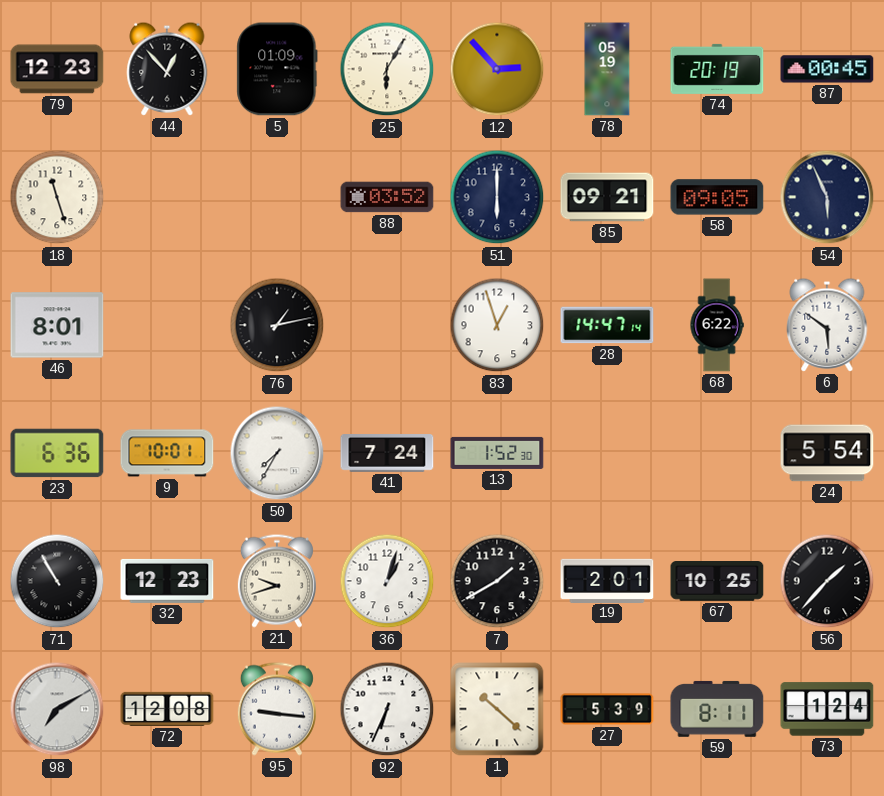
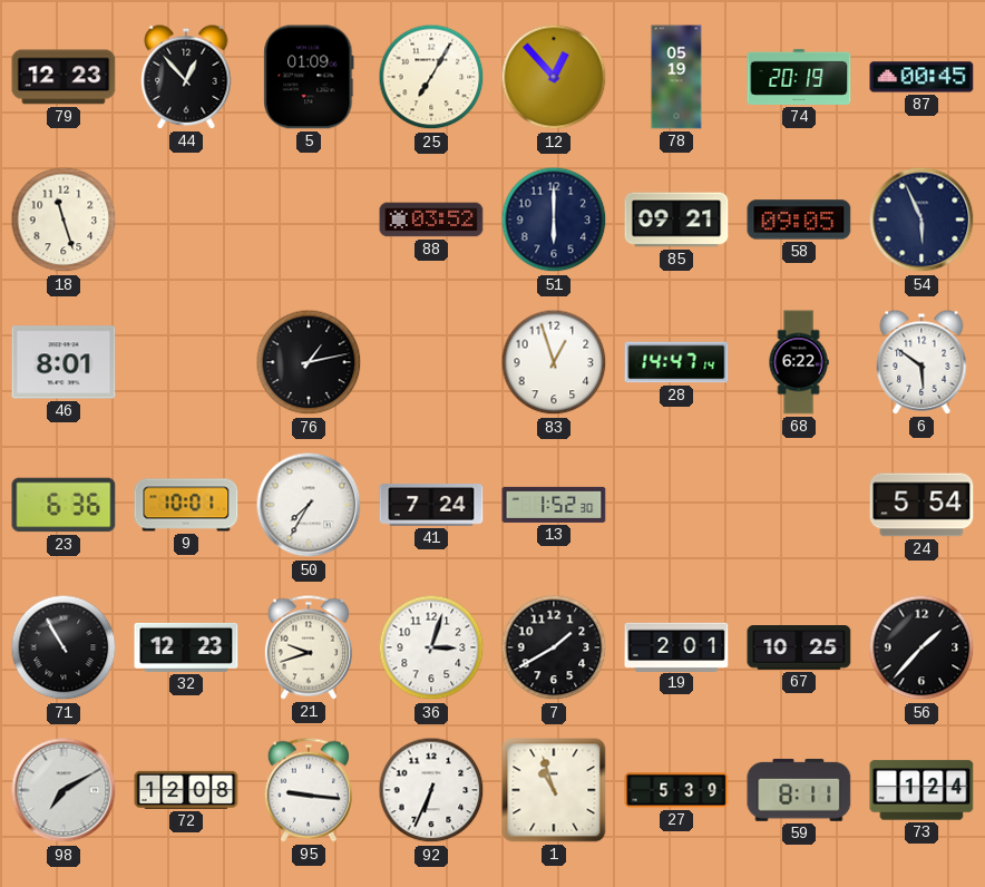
25: 6:05 -> 7:05
12: 2:53 -> 12:53
36: 1:03 -> 3:03
1: 10:22 -> 10:57
